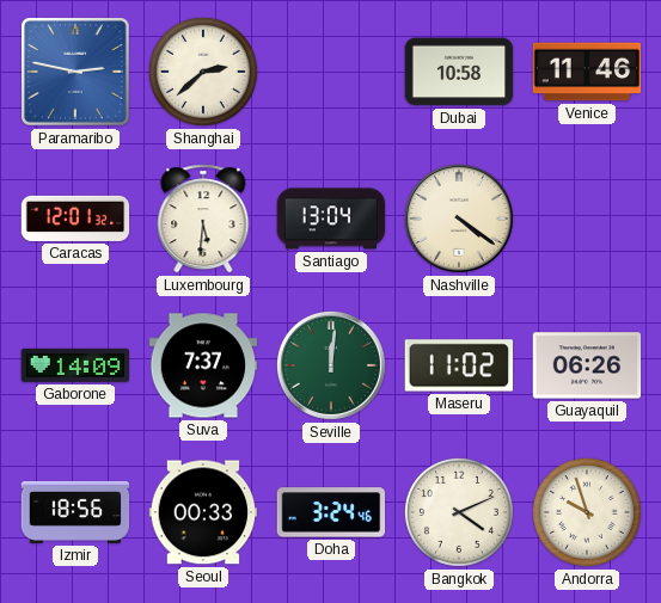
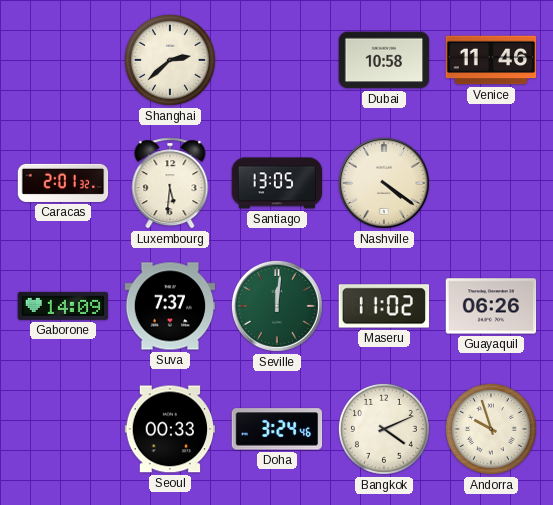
Paramaribo: 2:47 -> none
Caracas: 12:01 -> 2:01
Santiago: 13:04 -> 13:05
Izmir: 18:56 -> none
